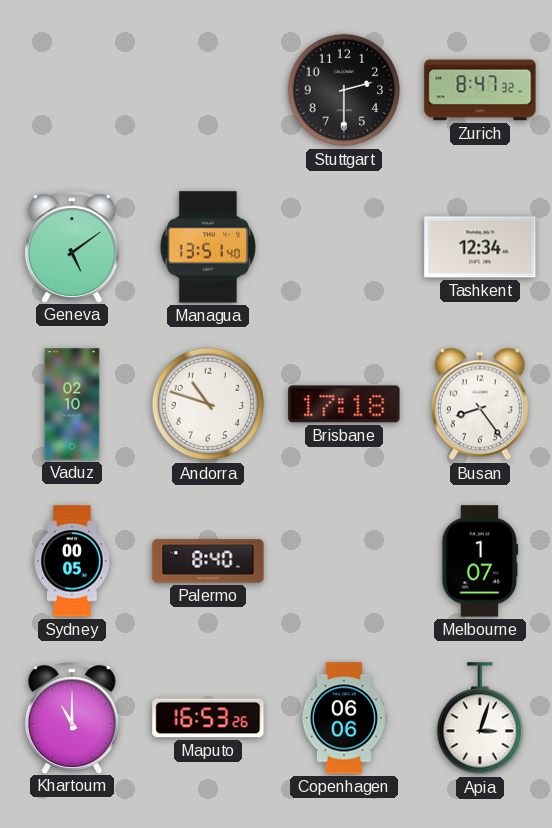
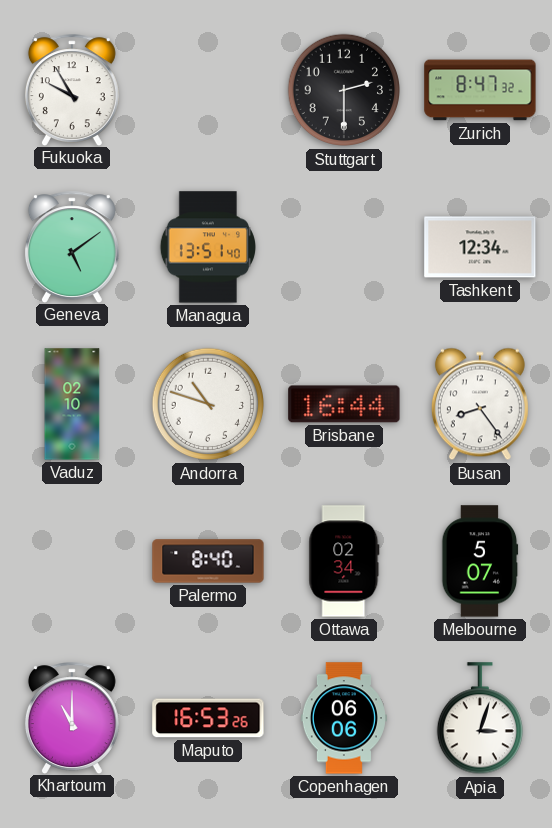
Fukuoka: none -> 9:55
Brisbane: 17:18 -> 16:44
Sydney: 00:05 -> none
Ottawa: none -> 02:34
Melbourne: 1:07 -> 5:07
